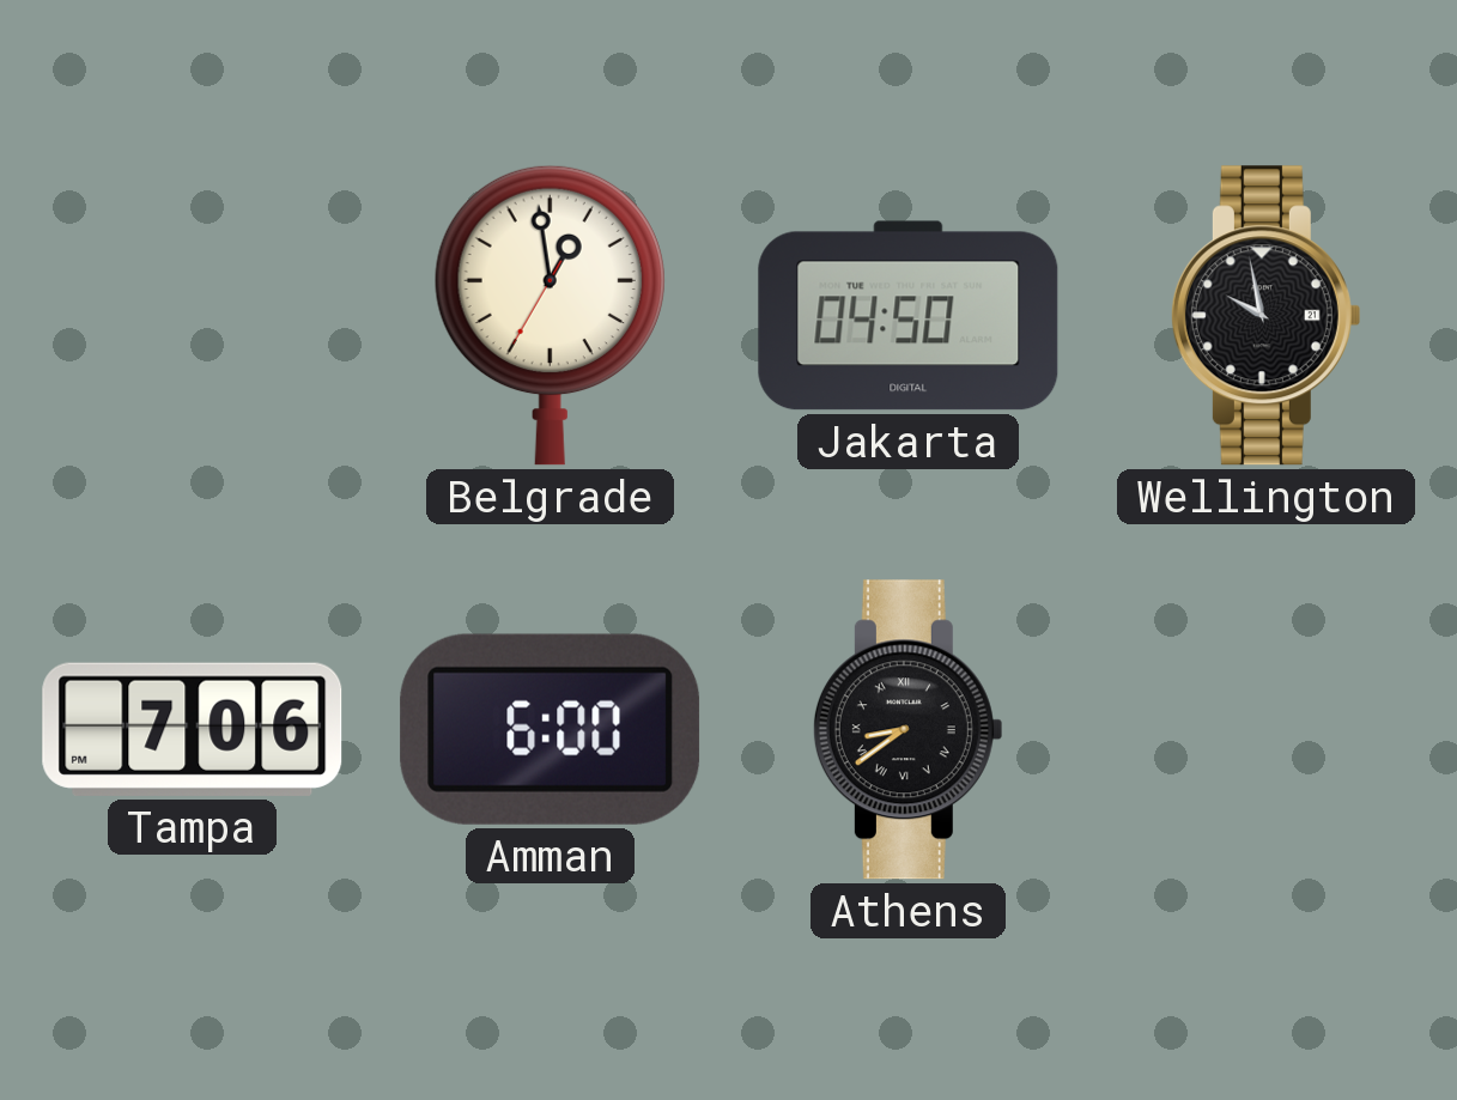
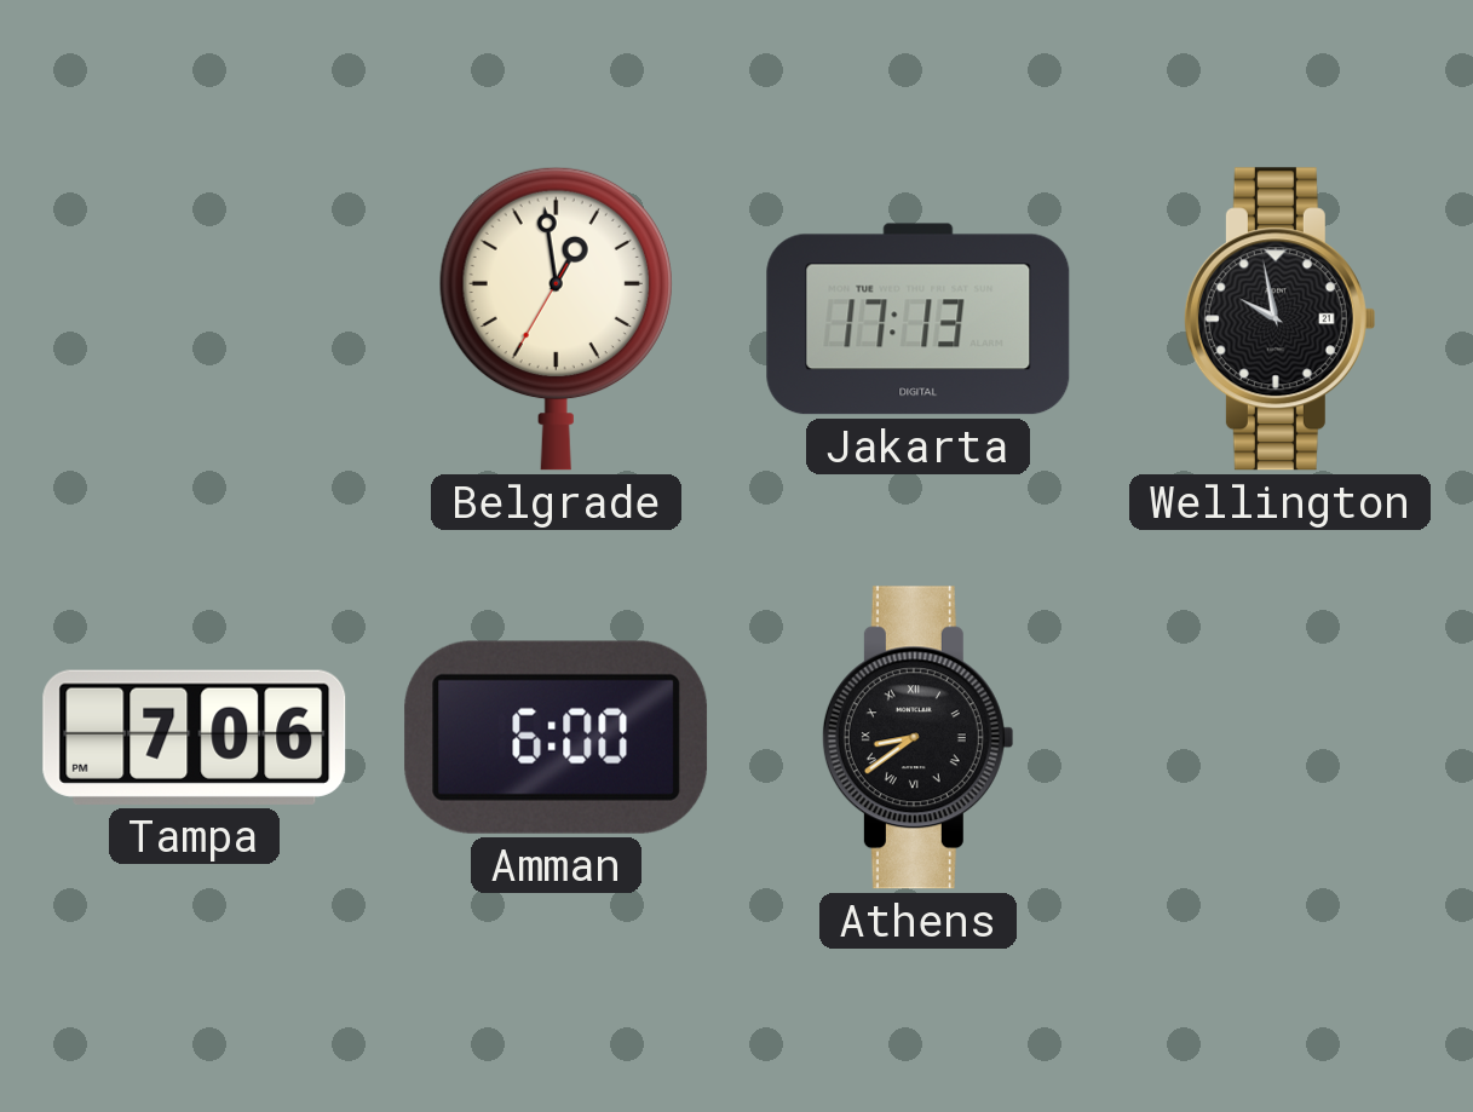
Jakarta: 04:50 -> 17:13
